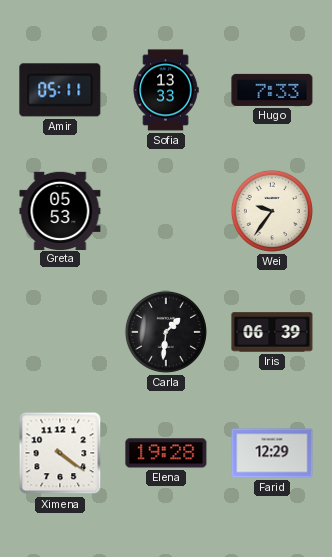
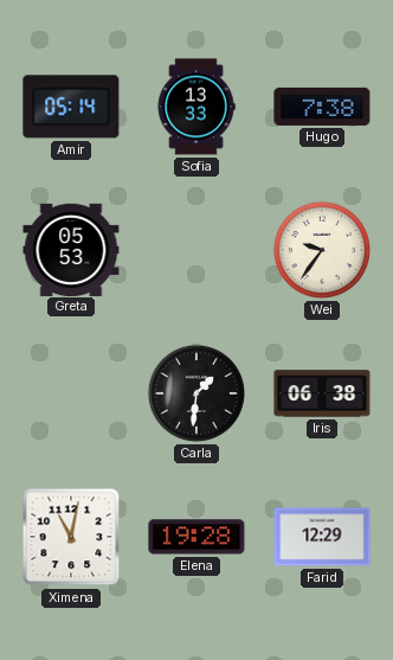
Amir: 05:11 -> 05:14
Hugo: 7:33 -> 7:38
Iris: 06:39 -> 06:38
Ximena: 4:21 -> 11:02
